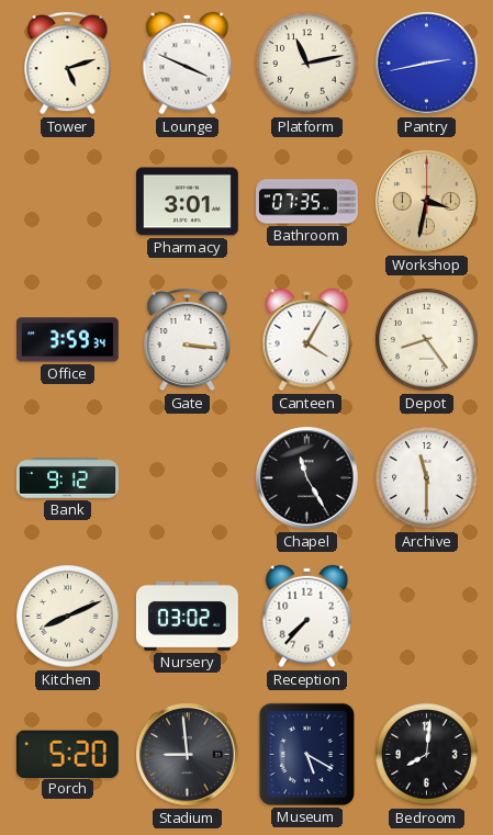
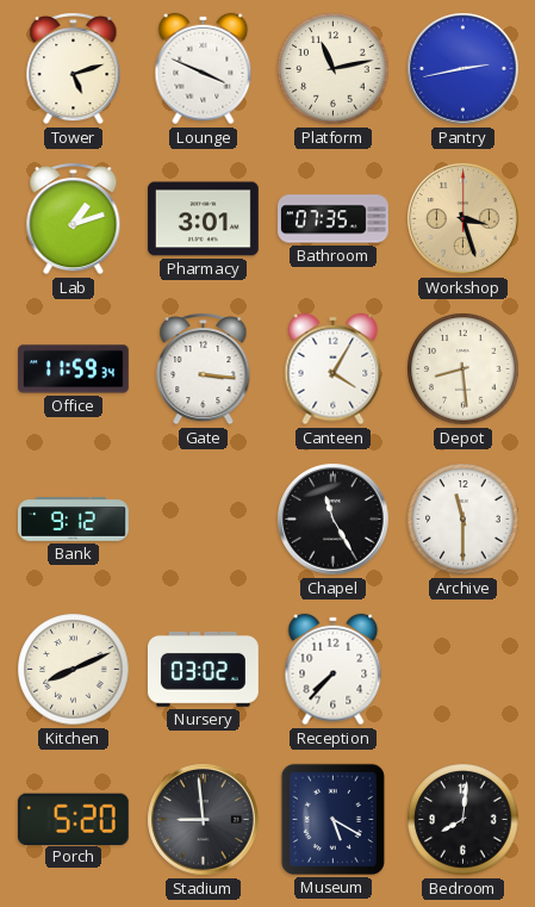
Lab: none -> 1:12
Workshop: 3:32 -> 3:27
Office: 3:59 -> 11:59
Depot: 8:24 -> 8:29
